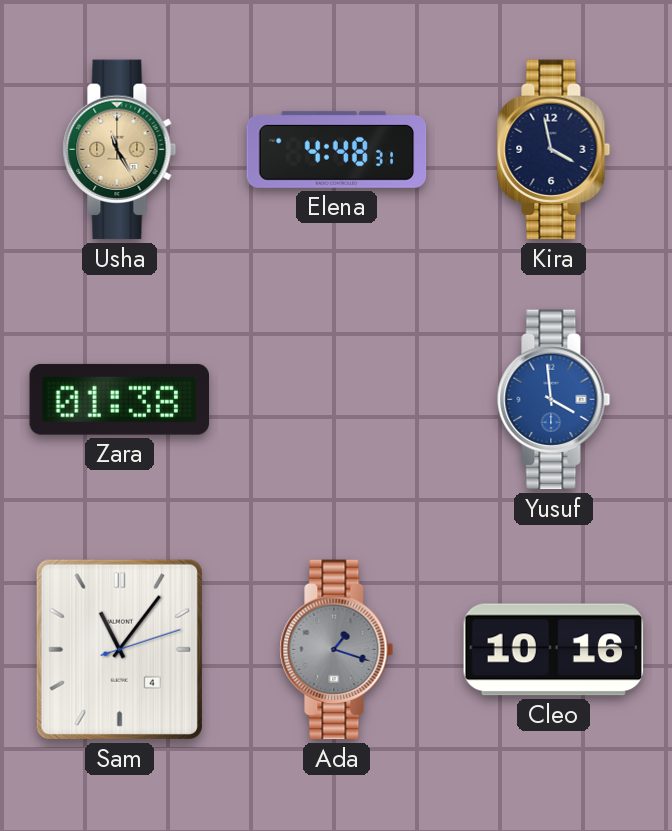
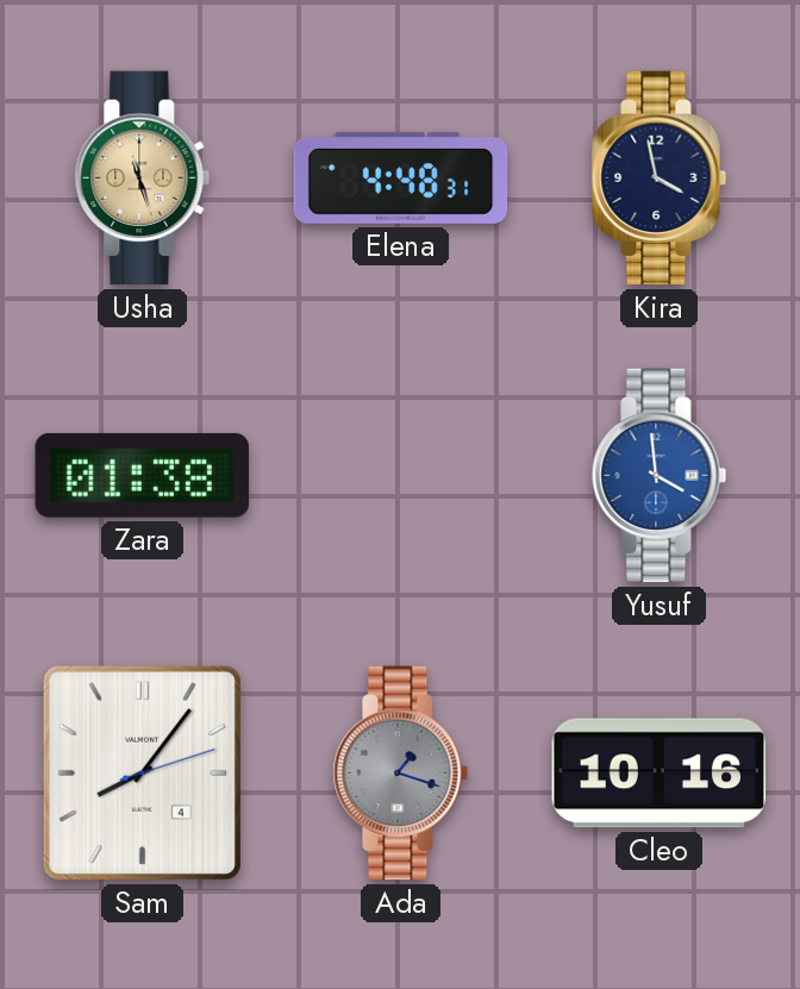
Usha: 11:25 -> 11:27
Sam: 11:06 -> 8:06
